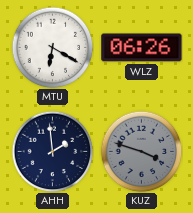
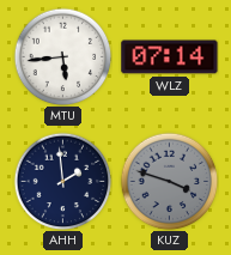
MTU: 6:20 -> 5:44
WLZ: 06:26 -> 07:14
